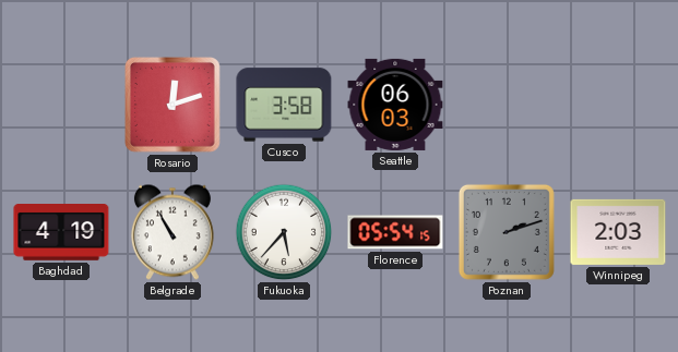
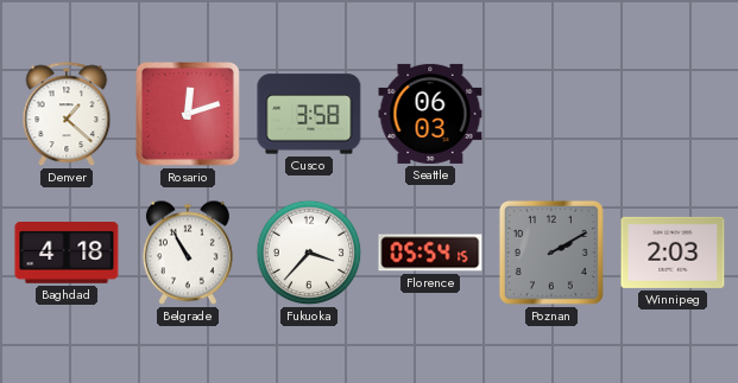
Denver: none -> 1:22
Baghdad: 4:19 -> 4:18
Fukuoka: 5:37 -> 3:37
Poznan: 2:12 -> 2:10
